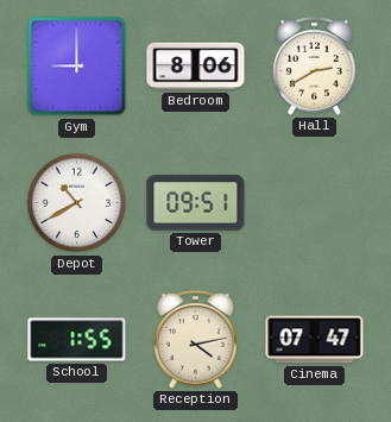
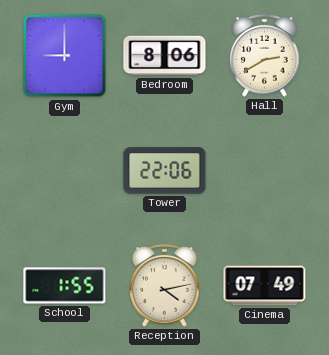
Depot: 10:40 -> none
Tower: 09:51 -> 22:06
Cinema: 07:47 -> 07:49
